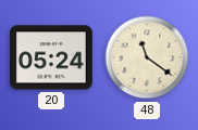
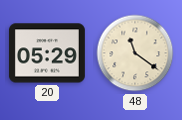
20: 05:24 -> 05:29
